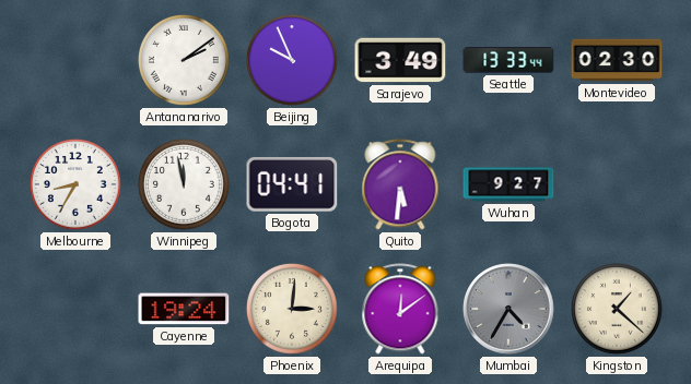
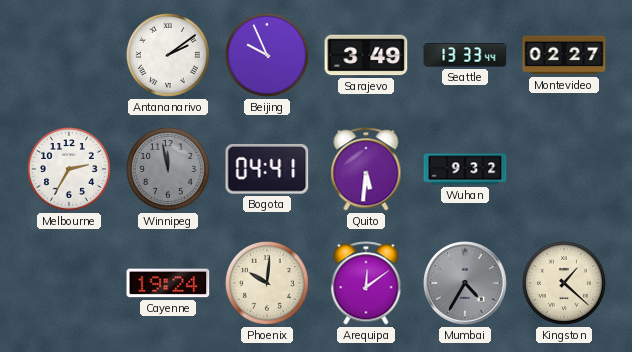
Montevideo: 02:30 -> 02:27
Melbourne: 8:35 -> 2:35
Winnipeg dial: white -> grey
Wuhan: 9:27 -> 9:32
Phoenix: 3:01 -> 10:01
